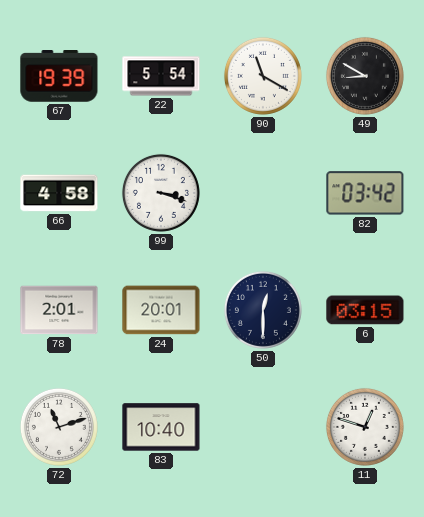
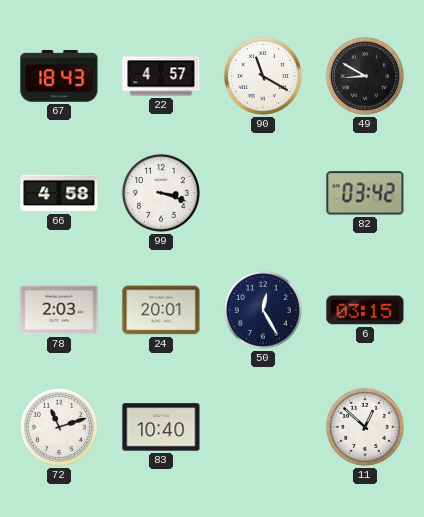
67: 19:39 -> 18:43
22: 5:54 -> 4:57
78: 2:01 -> 2:03
50: 12:30 -> 12:25
11: 12:48 -> 12:52
